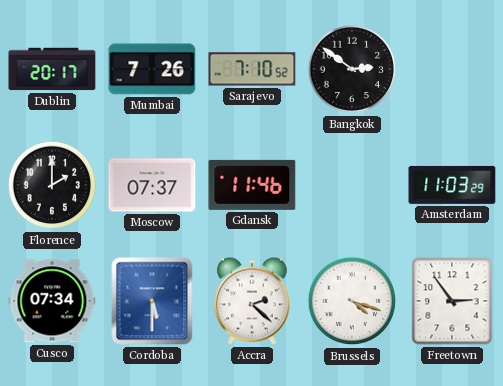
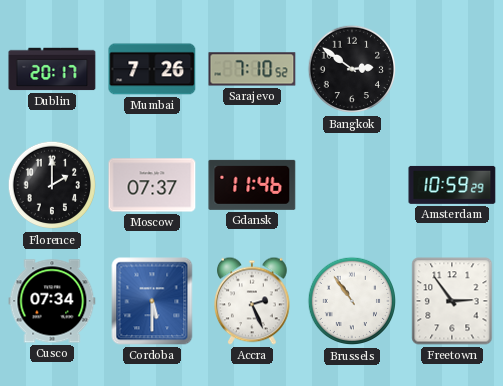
Amsterdam: 11:03 -> 10:59
Accra: 2:22 -> 2:26
Brussels: 4:18 -> 10:54
